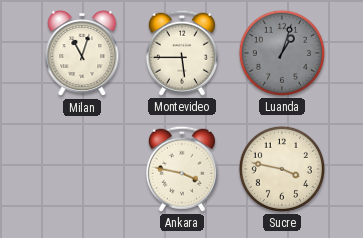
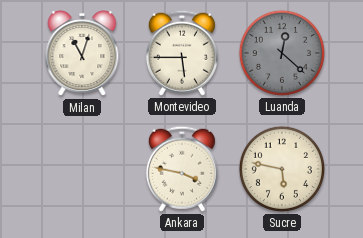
Luanda: 1:03 -> 12:22
Sucre: 3:47 -> 5:47
